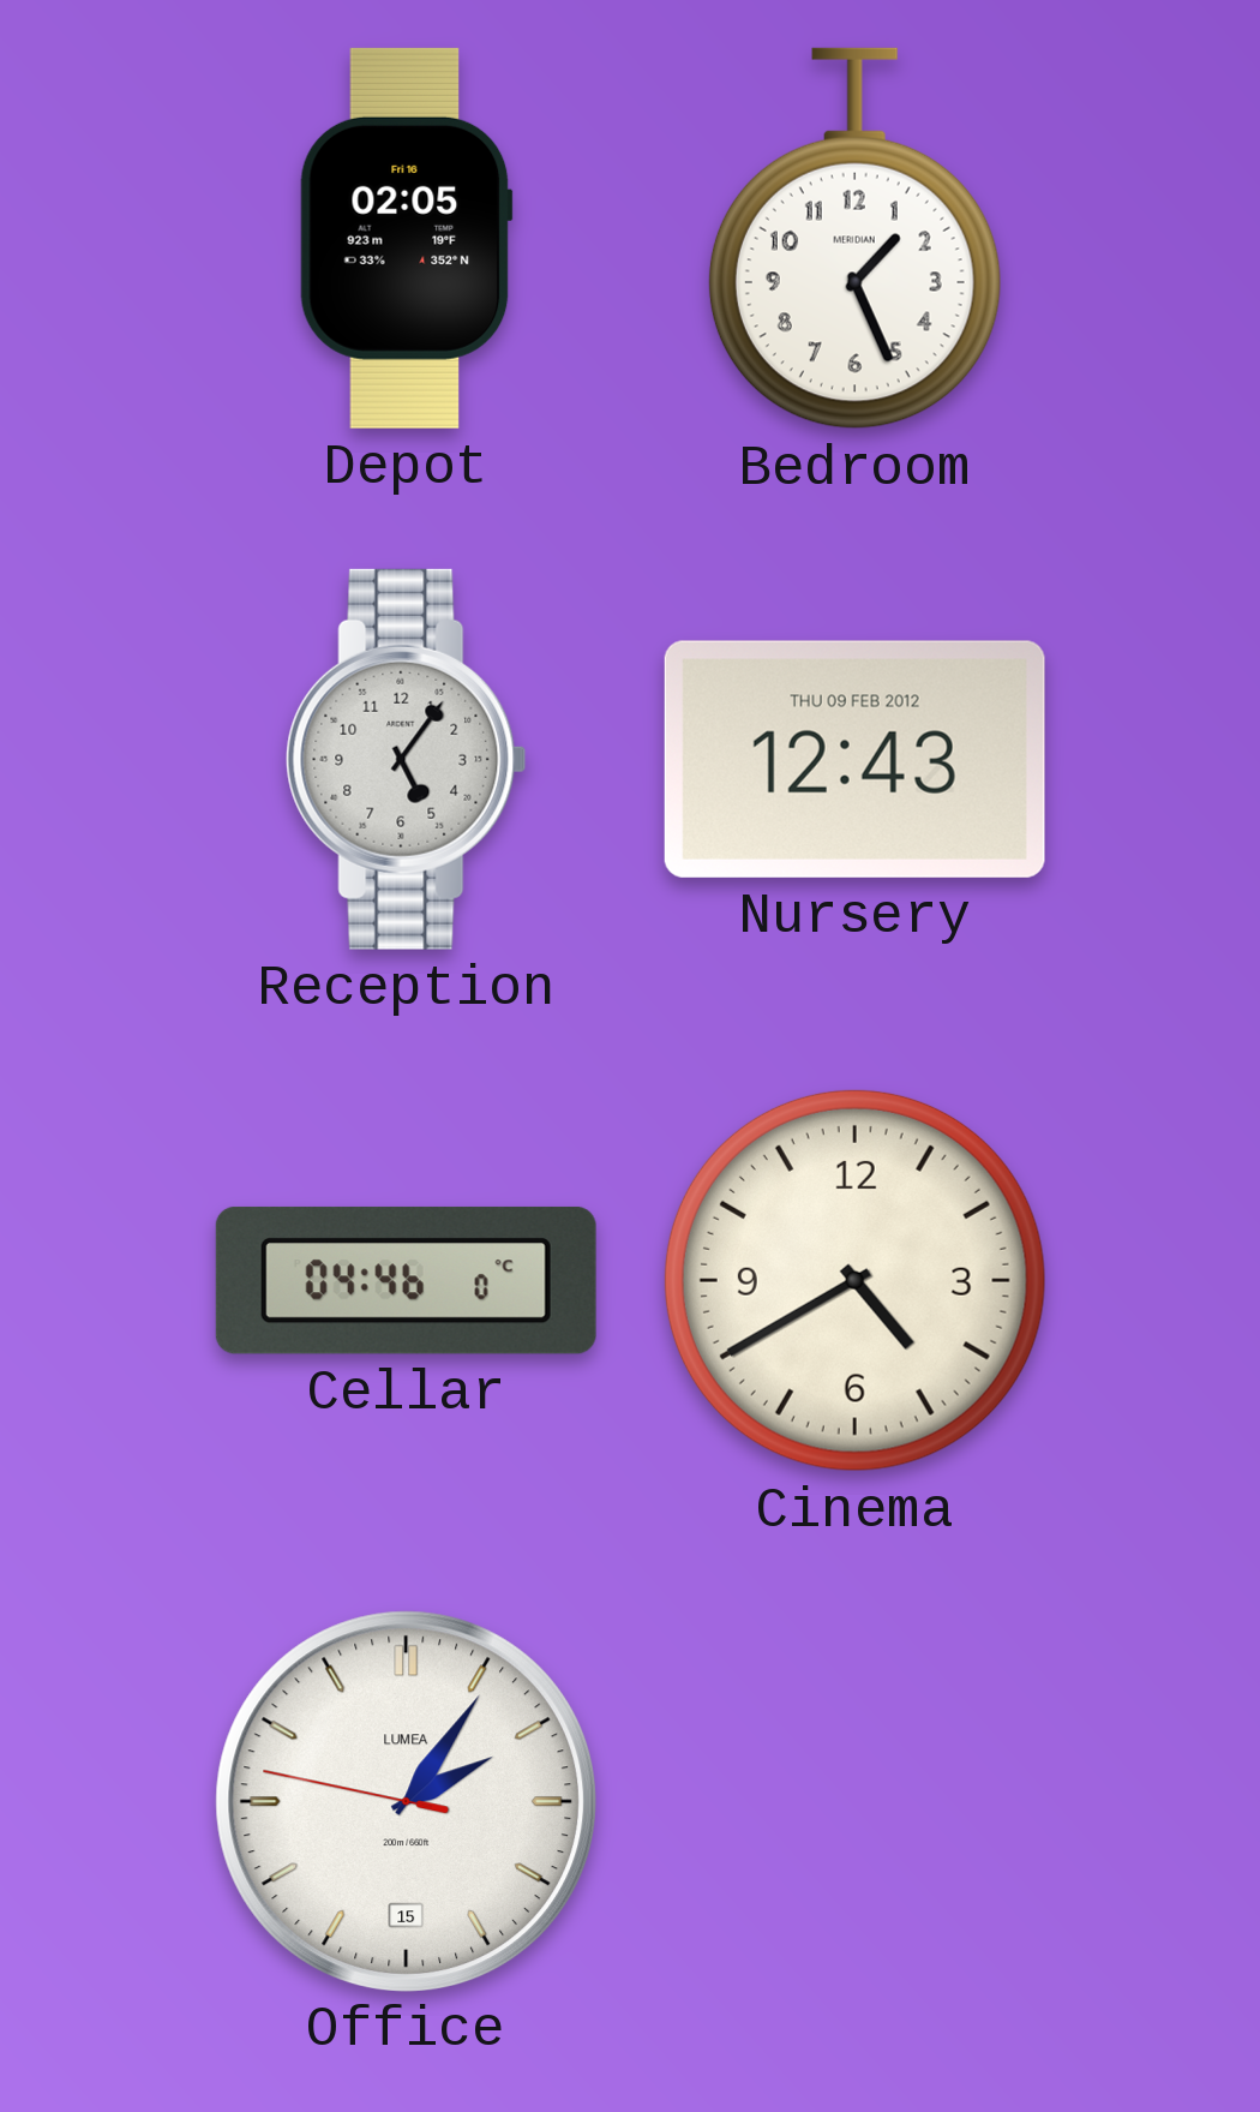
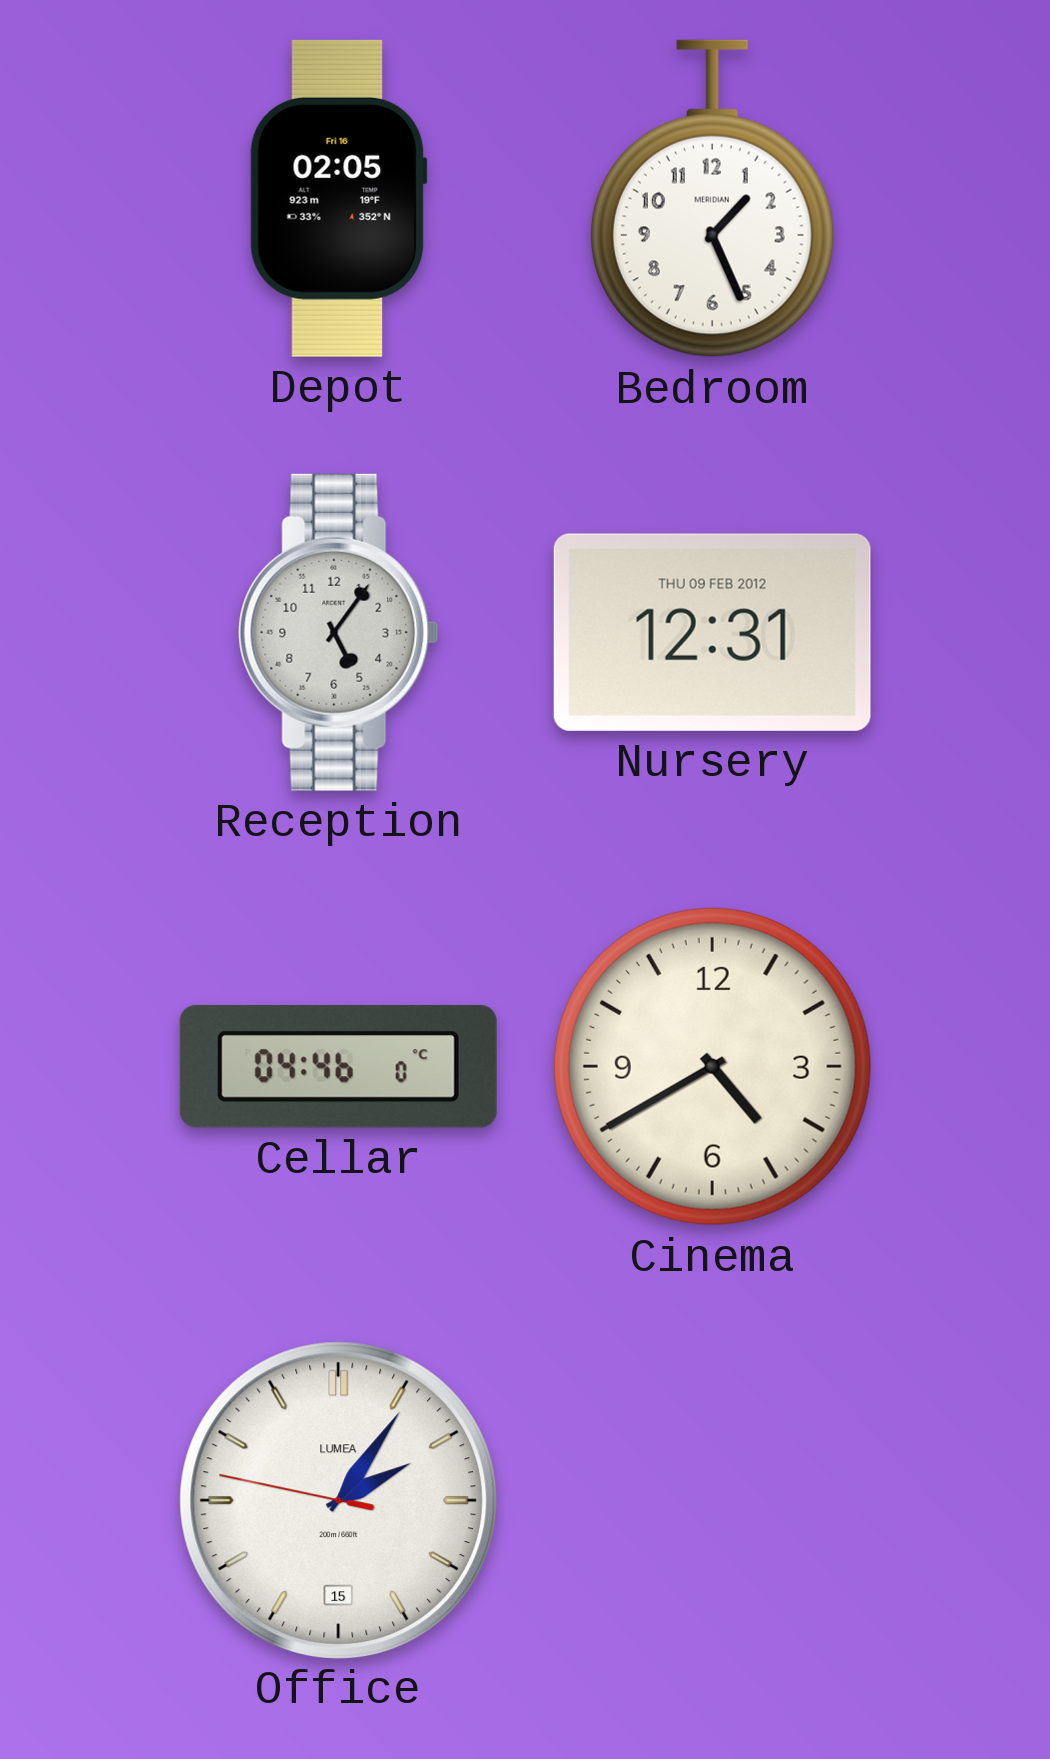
Nursery: 12:43 -> 12:31
